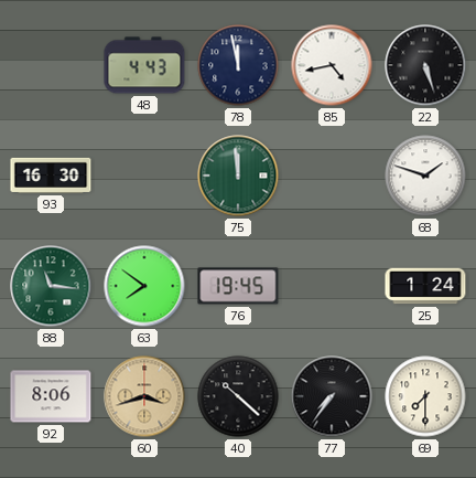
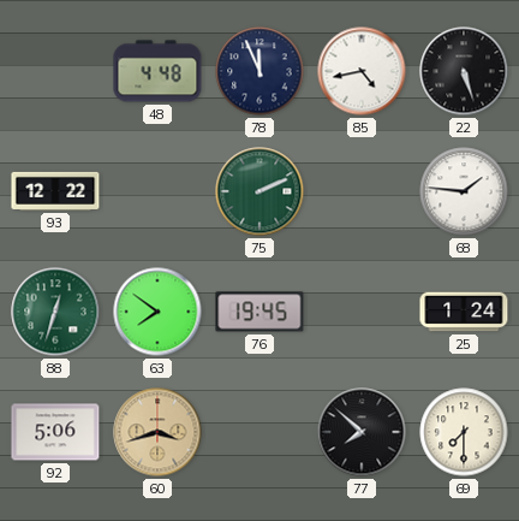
48: 4:43 -> 4:48
78: 11:58 -> 11:56
93: 16:30 -> 12:22
75: 11:59 -> 2:11
68: 1:48 -> 1:46
88: 11:16 -> 12:33
92: 8:06 -> 5:06
40: 10:22 -> none
77: 7:36 -> 7:52
